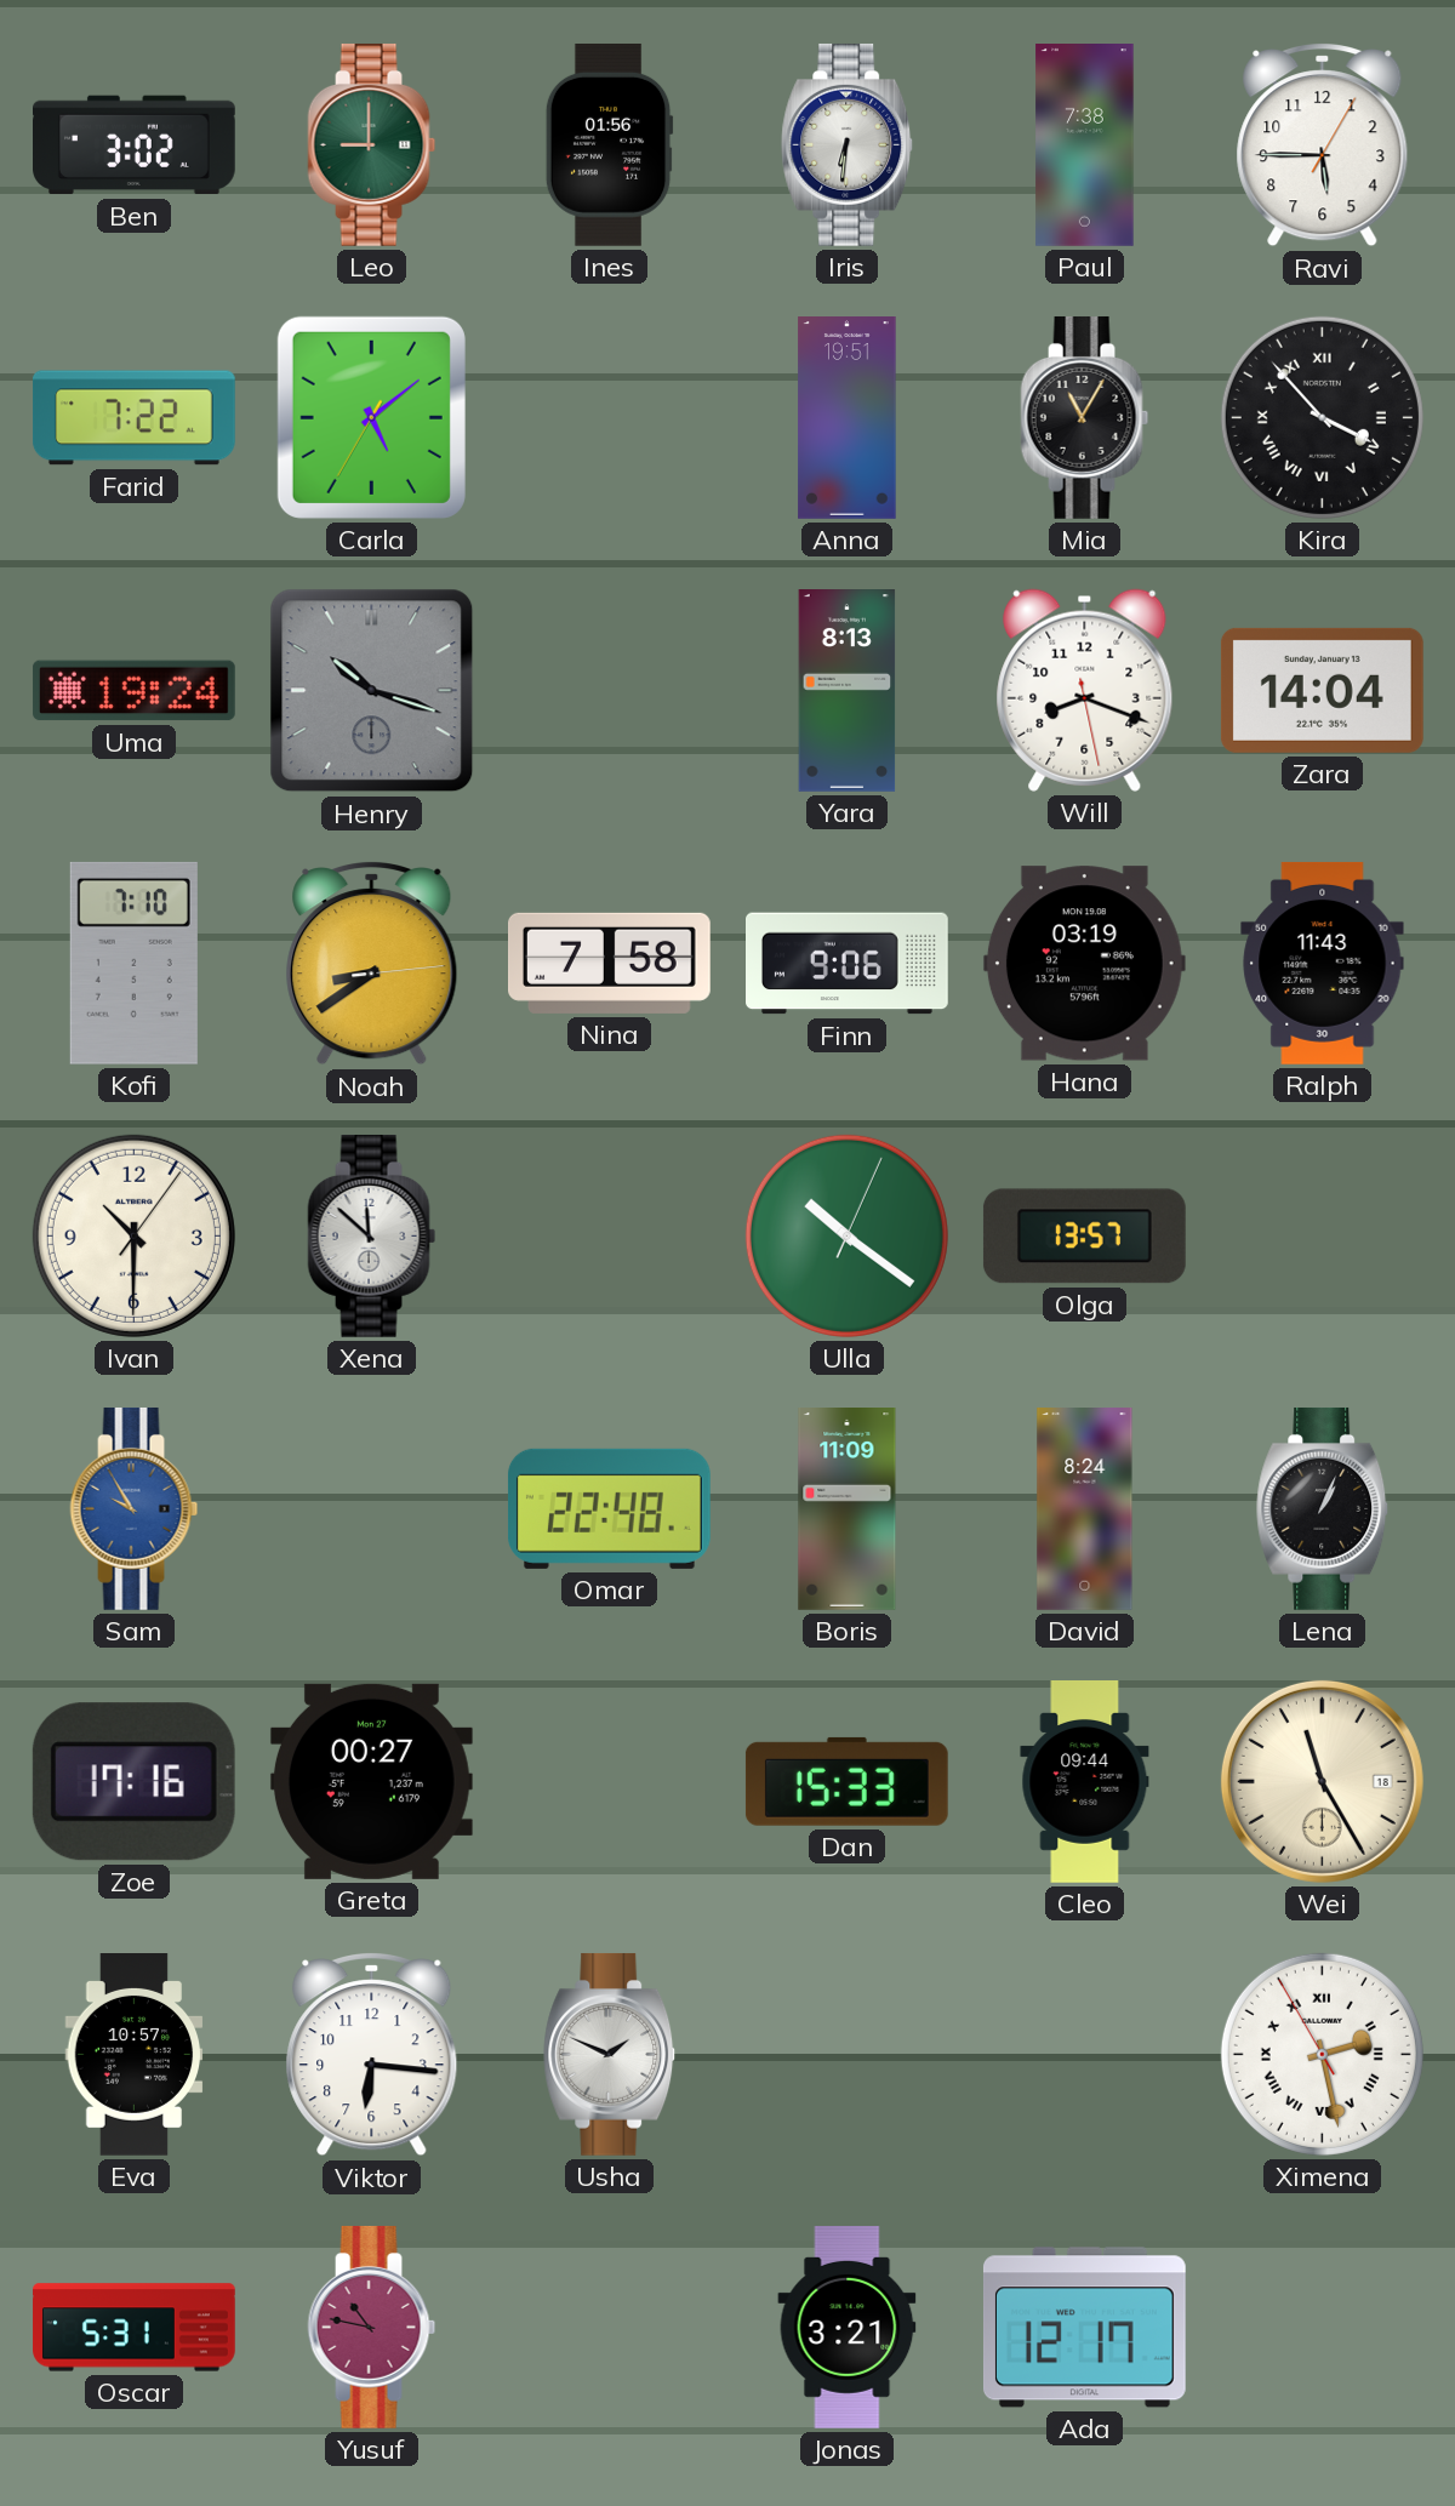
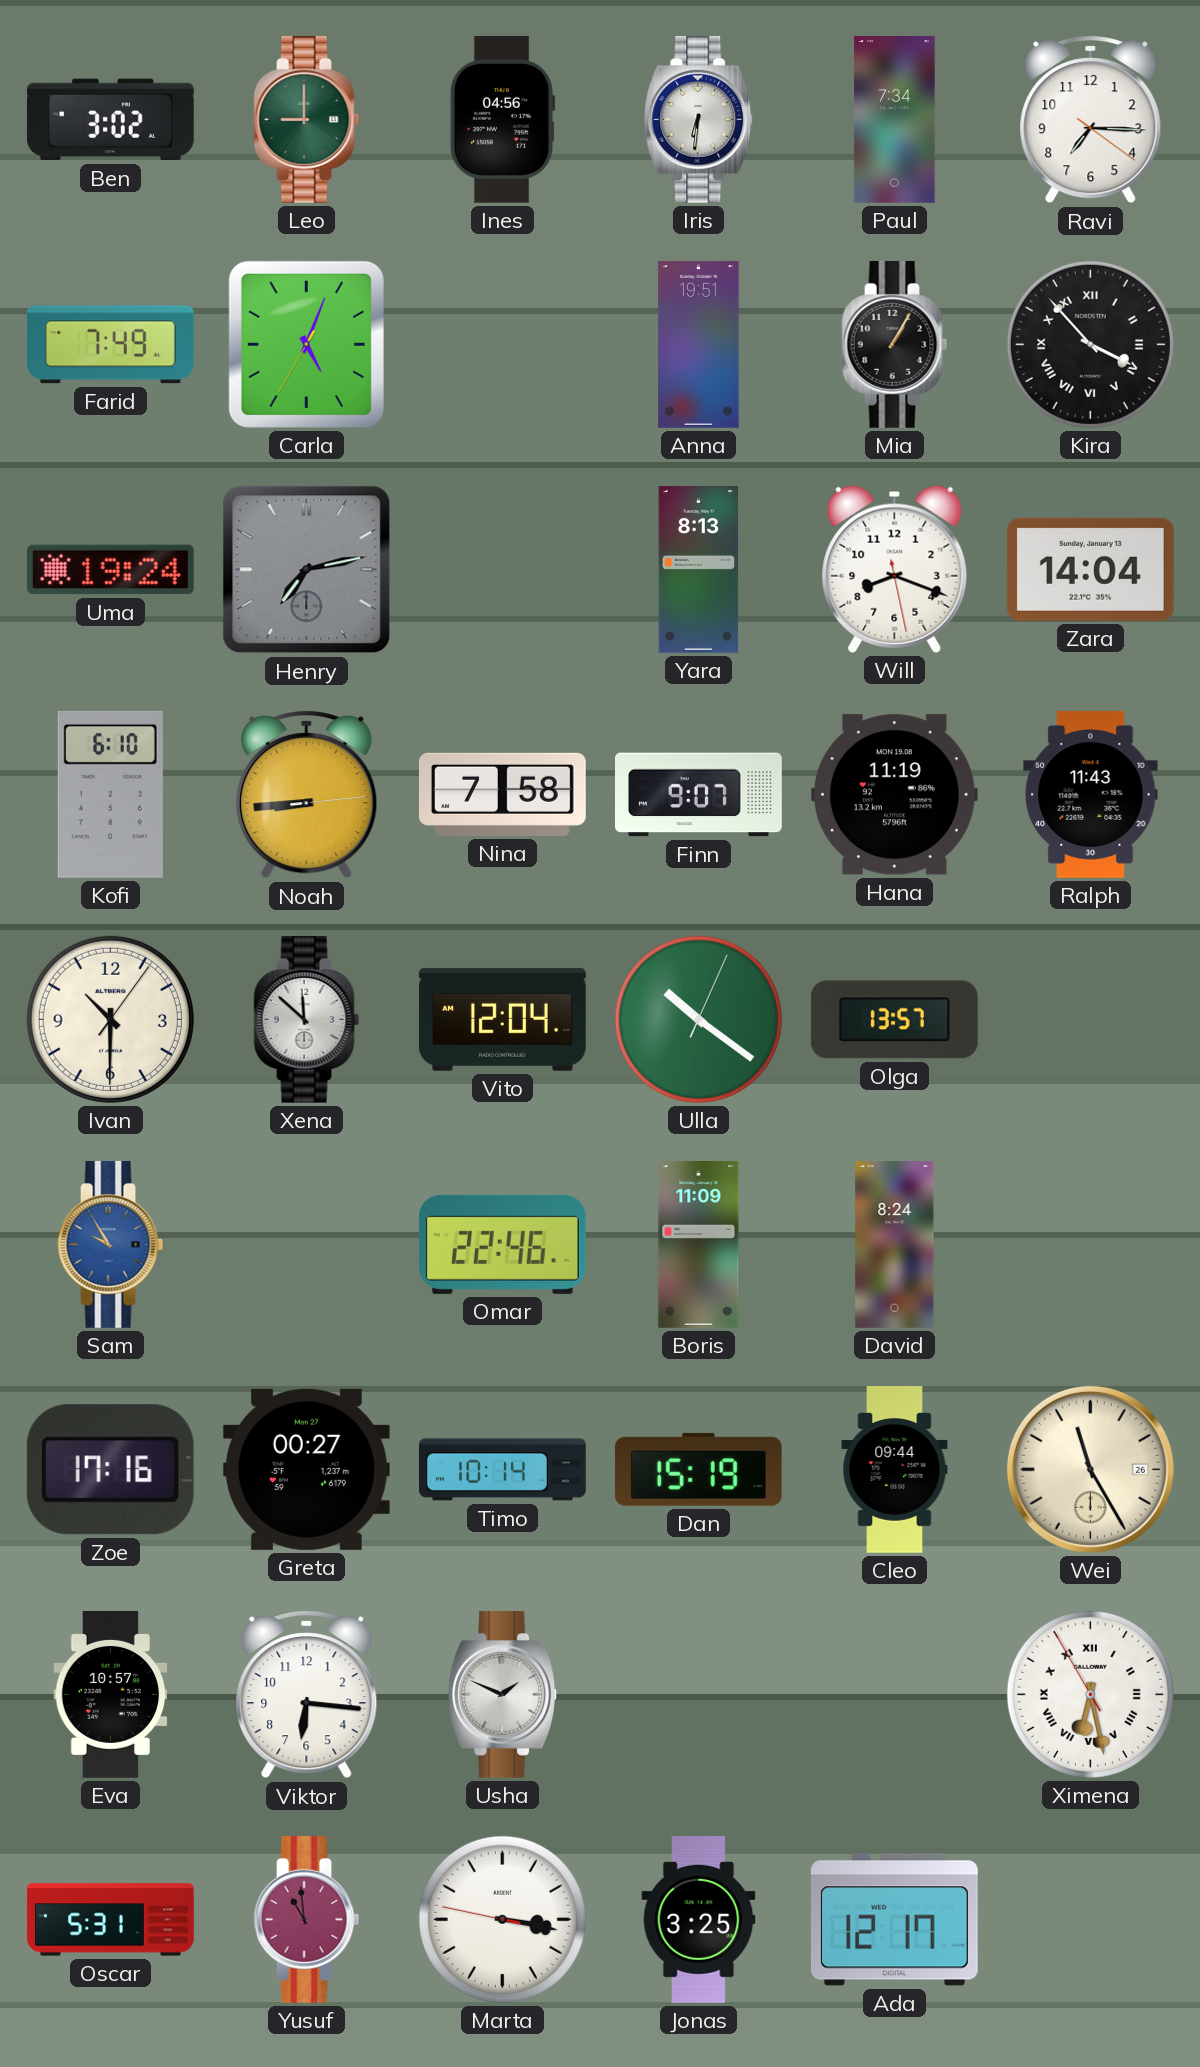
Ines: 01:56 -> 04:56
Paul: 7:38 -> 7:34
Ravi: 5:45 -> 7:15
Farid: 7:22 -> 7:49
Carla: 5:08 -> 5:03
Mia: 11:05 -> 1:05
Henry: 10:18 -> 7:13
Kofi: 7:10 -> 6:10
Noah: 8:39 -> 8:44
Finn: 9:06 -> 9:07
Hana: 03:19 -> 11:19
Vito: none -> 12:04
Omar: 22:48 -> 22:46
Lena: 1:04 -> none
Timo: none -> 10:14
Dan: 15:33 -> 15:19
Wei date: 18 -> 26
Ximena: 2:27 -> 6:27
Yusuf: 10:47 -> 10:59
Marta: none -> 3:16
Jonas: 3:21 -> 3:25
